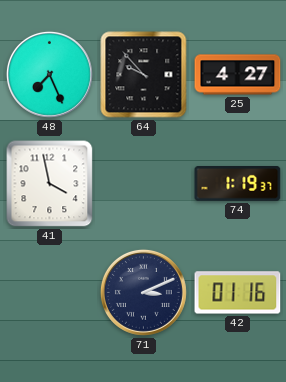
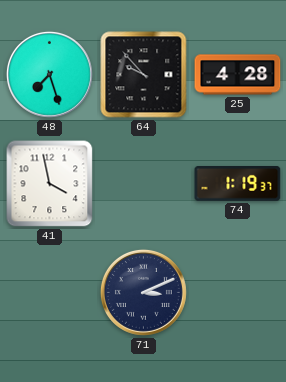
48: 7:26 -> 7:27
25: 4:27 -> 4:28
42: 01:16 -> none
